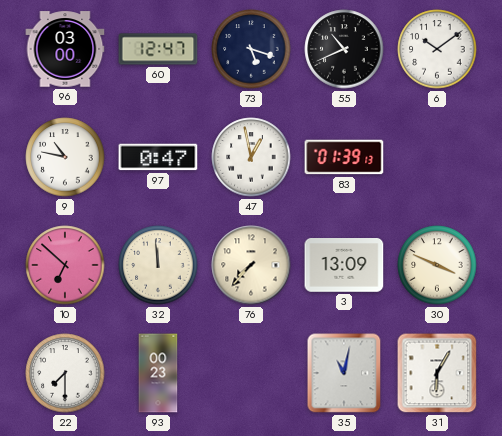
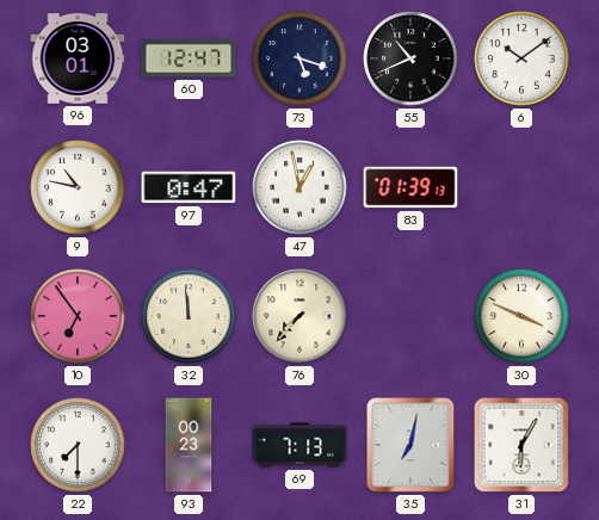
96: 03:00 -> 03:01
10: 6:52 -> 6:54
3: 13:09 -> none
69: none -> 7:13
35: 11:02 -> 7:02
